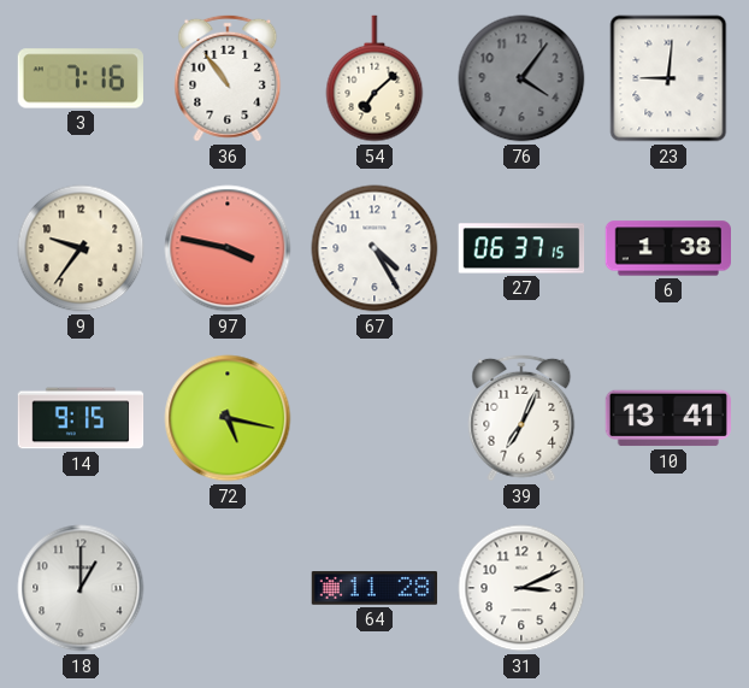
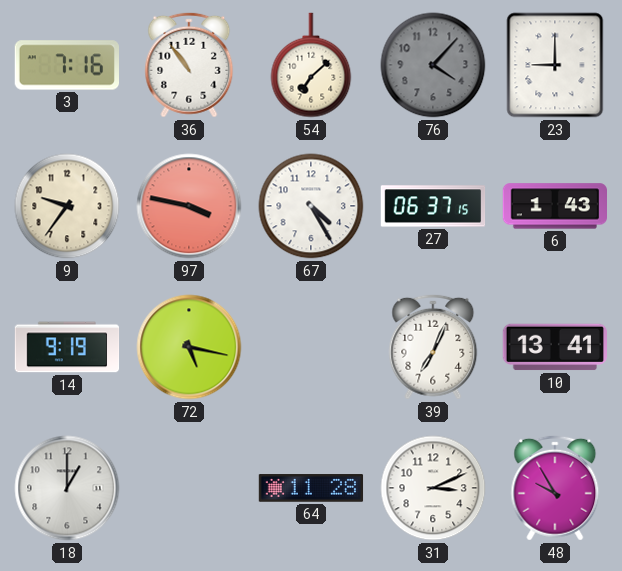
76: 4:06 -> 4:07
23: 9:01 -> 9:00
6: 1:38 -> 1:43
14: 9:15 -> 9:19
48: none -> 9:55
